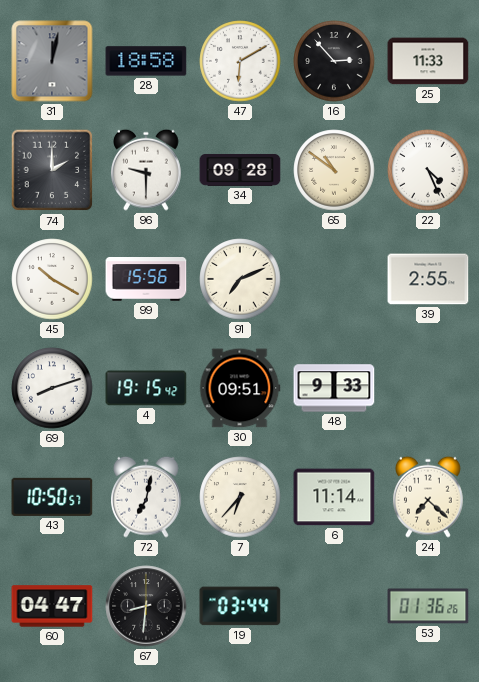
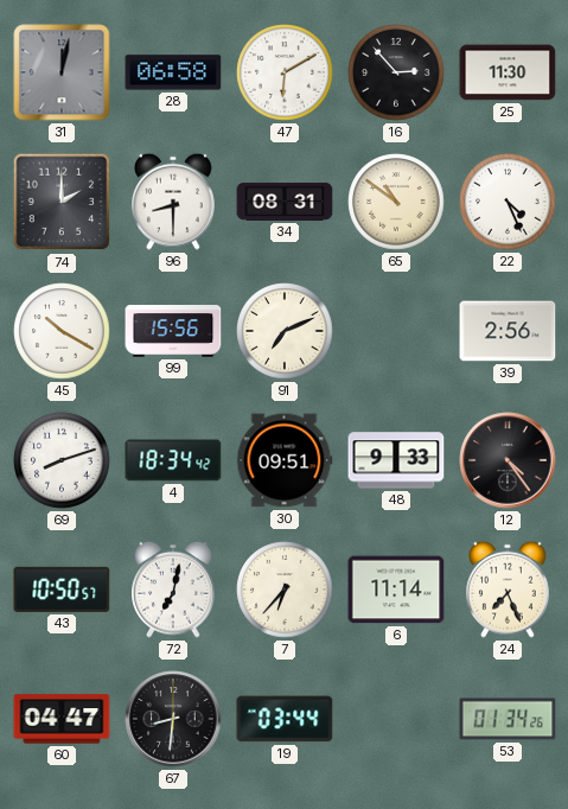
28: 18:58 -> 06:58
25: 11:33 -> 11:30
96: 9:30 -> 8:30
34: 09:28 -> 08:31
39: 2:55 -> 2:56
4: 19:15 -> 18:34
12: none -> 4:24
24: 7:22 -> 7:26
53: 01:36 -> 01:34
